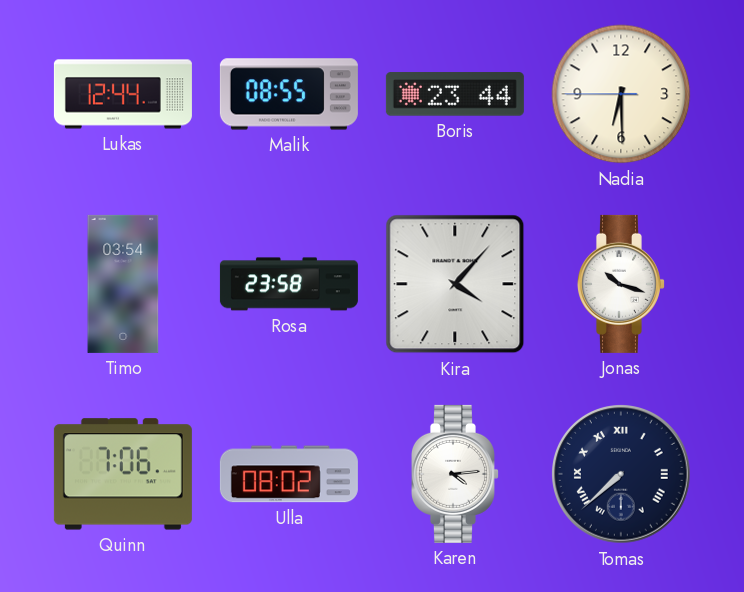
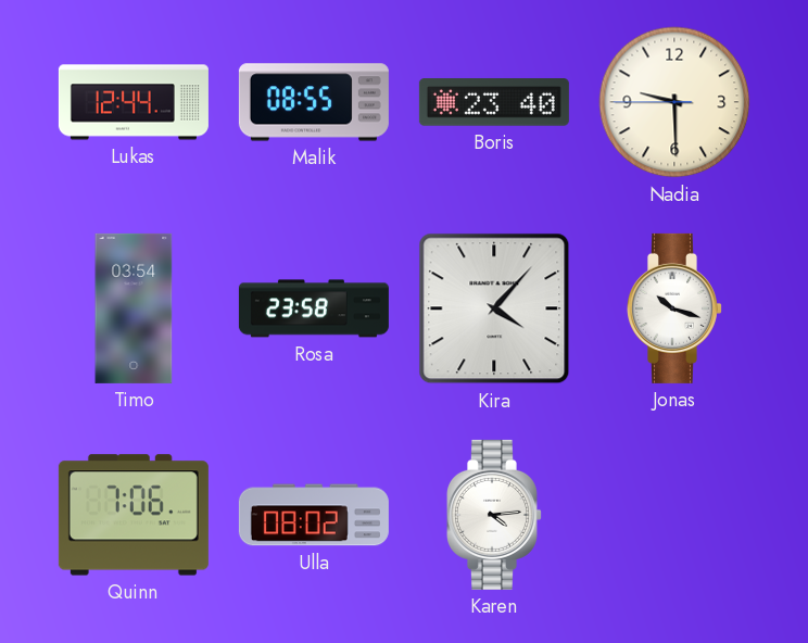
Boris: 23:44 -> 23:40
Nadia: 6:29 -> 9:29
Tomas: 7:38 -> none
